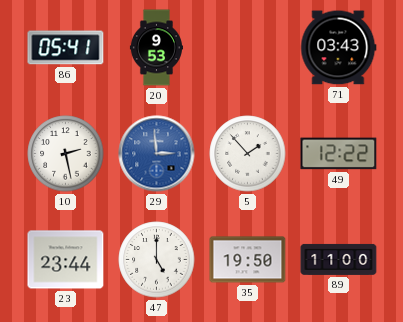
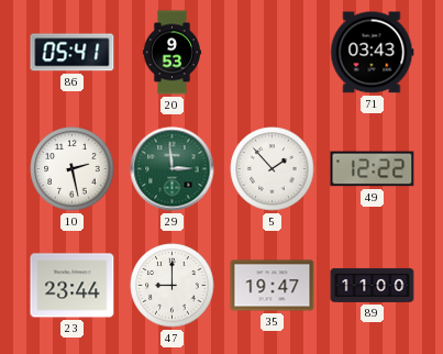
29 dial: blue -> green
47: 5:00 -> 9:00
35: 19:50 -> 19:47
